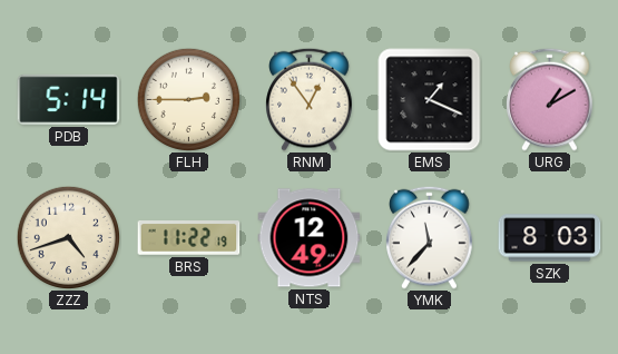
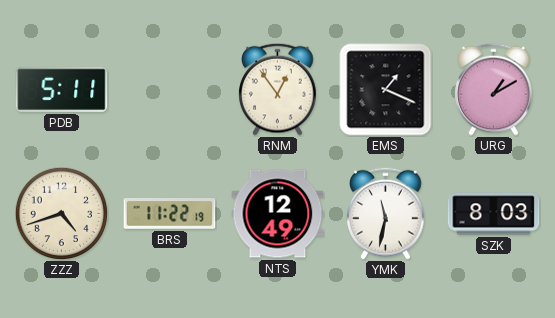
PDB: 5:14 -> 5:11
FLH: 2:45 -> none
YMK: 11:37 -> 11:32
